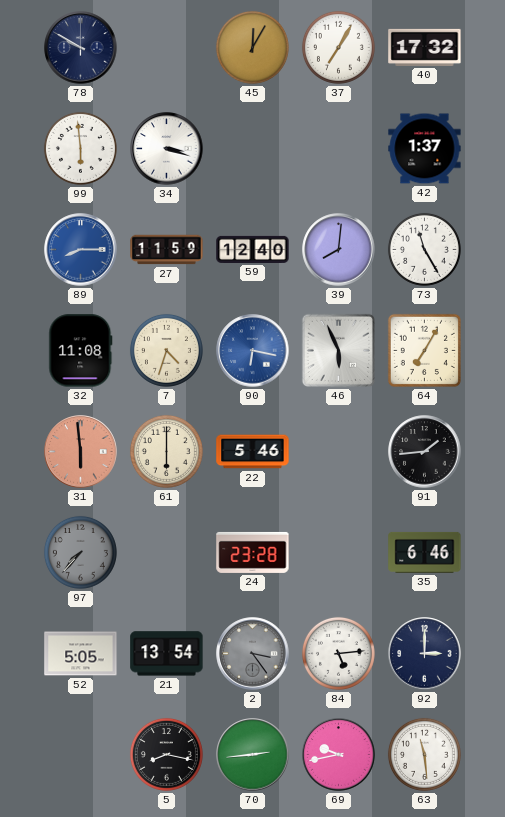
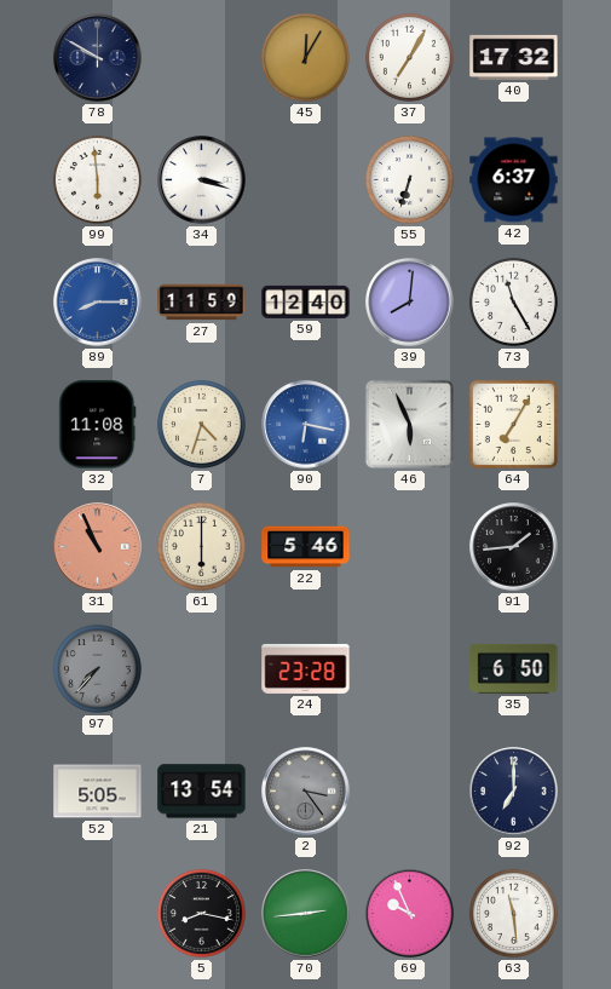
55: none -> 6:33
42: 1:37 -> 6:37
31: 5:59 -> 10:56
35: 6:46 -> 6:50
84: 5:14 -> none
92: 3:00 -> 7:00
69: 9:43 -> 9:56
